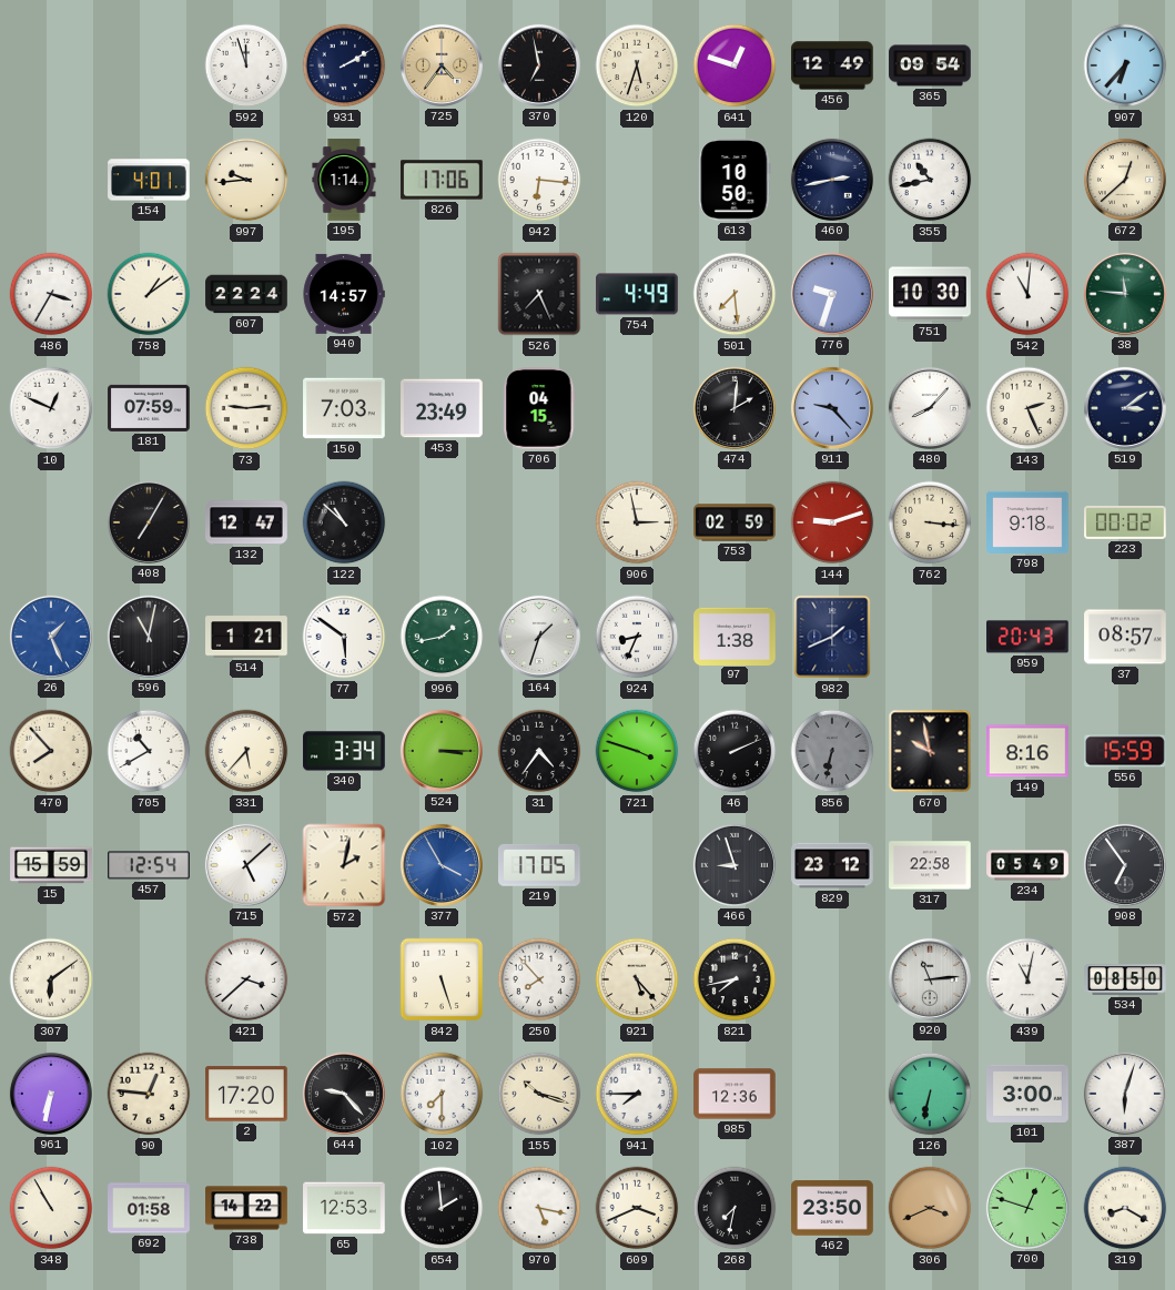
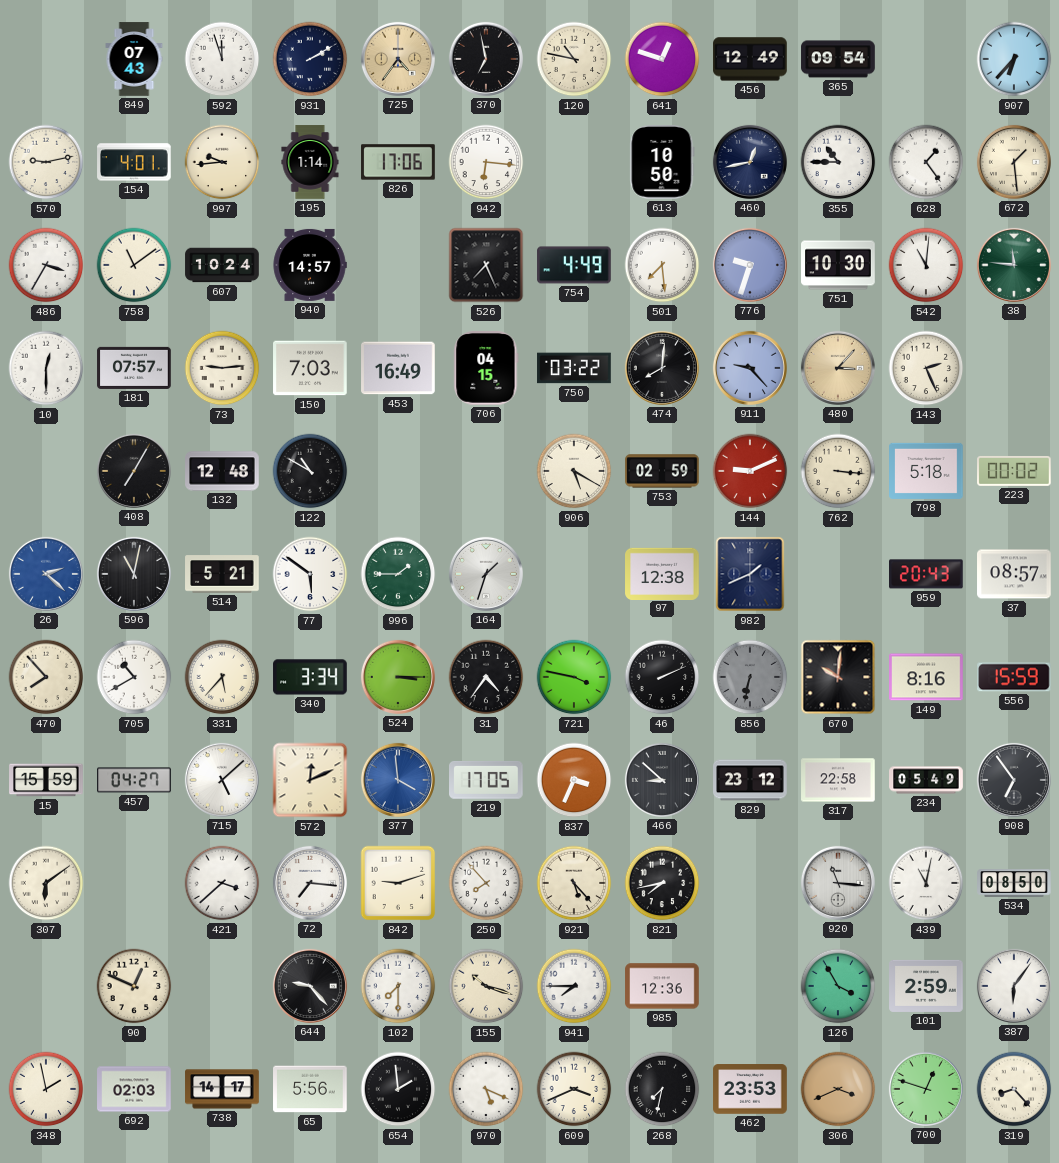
849: none -> 07:43
120: 5:33 -> 10:47
570: none -> 9:13
460: 2:43 -> 12:43
355: 10:43 -> 10:45
628: none -> 1:24
672: 12:38 -> 1:29
758: 1:09 -> 11:09
607: 22:24 -> 10:24
10: 12:49 -> 12:30
181: 07:59 -> 07:57
453: 23:49 -> 16:49
750: none -> 03:22
474: 2:01 -> 8:01
480: 8:07 -> 3:07
480 dial: white -> champagne
519: 3:09 -> none
132: 12:47 -> 12:48
122: 10:52 -> 10:50
906: 2:58 -> 5:20
144: 9:12 -> 9:11
798: 9:18 -> 5:18
26: 1:26 -> 2:22
514: 1:21 -> 5:21
996: 1:43 -> 1:45
924: 8:34 -> none
97: 1:38 -> 12:38
721: 3:48 -> 3:47
670: 9:58 -> 10:01
457: 12:54 -> 04:27
572: 2:02 -> 12:11
377: 3:55 -> 3:59
837: none -> 3:34
466: 8:57 -> 8:52
72: none -> 7:16
842: 5:27 -> 9:12
920: 11:14 -> 11:16
961: 6:32 -> none
90: 12:46 -> 12:49
2: 17:20 -> none
126: 6:32 -> 3:55
101: 3:00 -> 2:59
387: 6:03 -> 6:06
348: 10:55 -> 1:58
692: 01:58 -> 02:03
738: 14:22 -> 14:17
65: 12:53 -> 5:56
970: 5:17 -> 5:19
462: 23:50 -> 23:53
319: 8:20 -> 8:23
